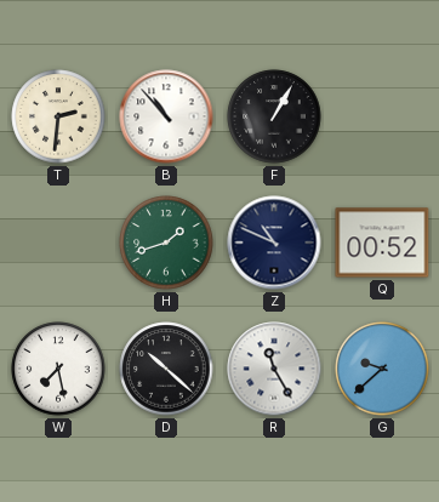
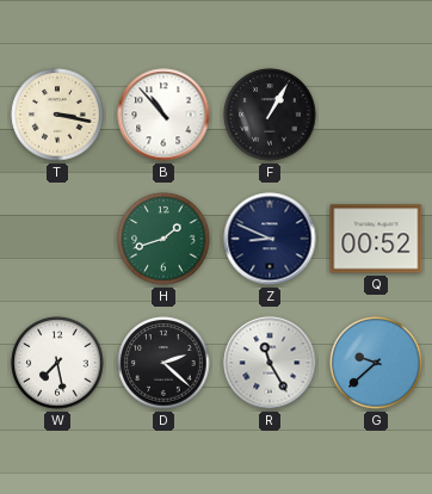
T: 2:31 -> 3:17
Z: 10:49 -> 8:49
D: 10:22 -> 2:22
